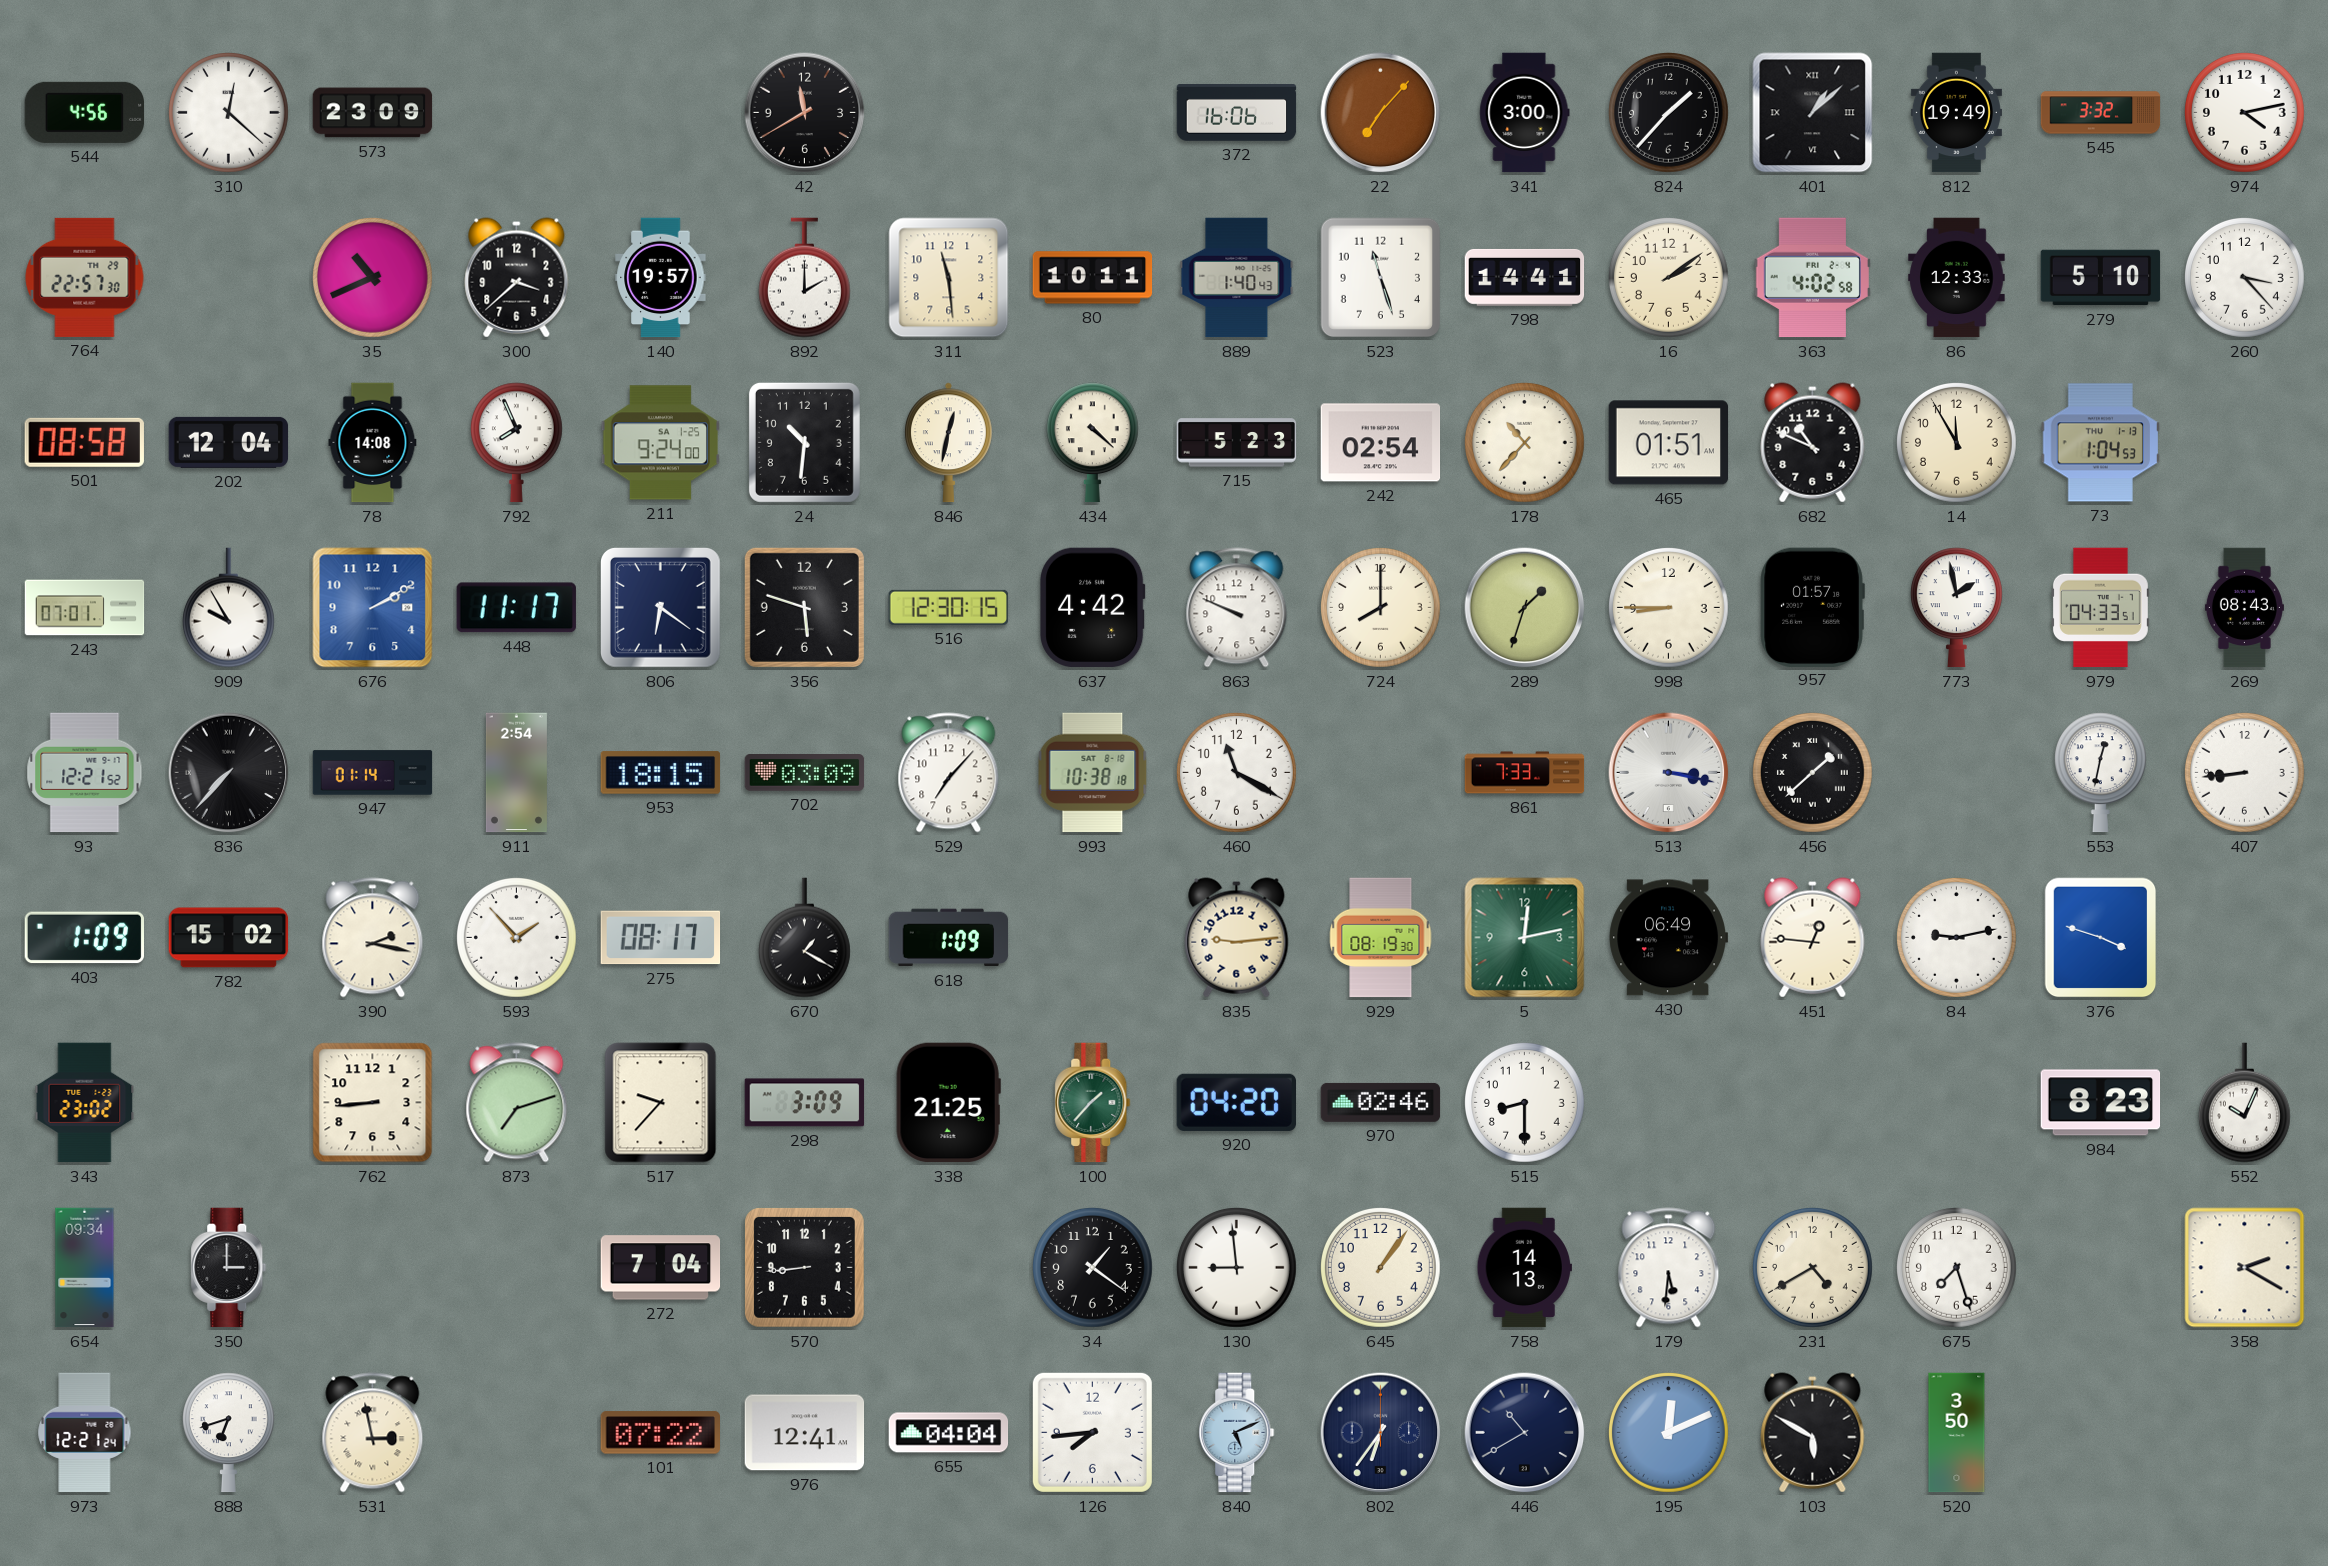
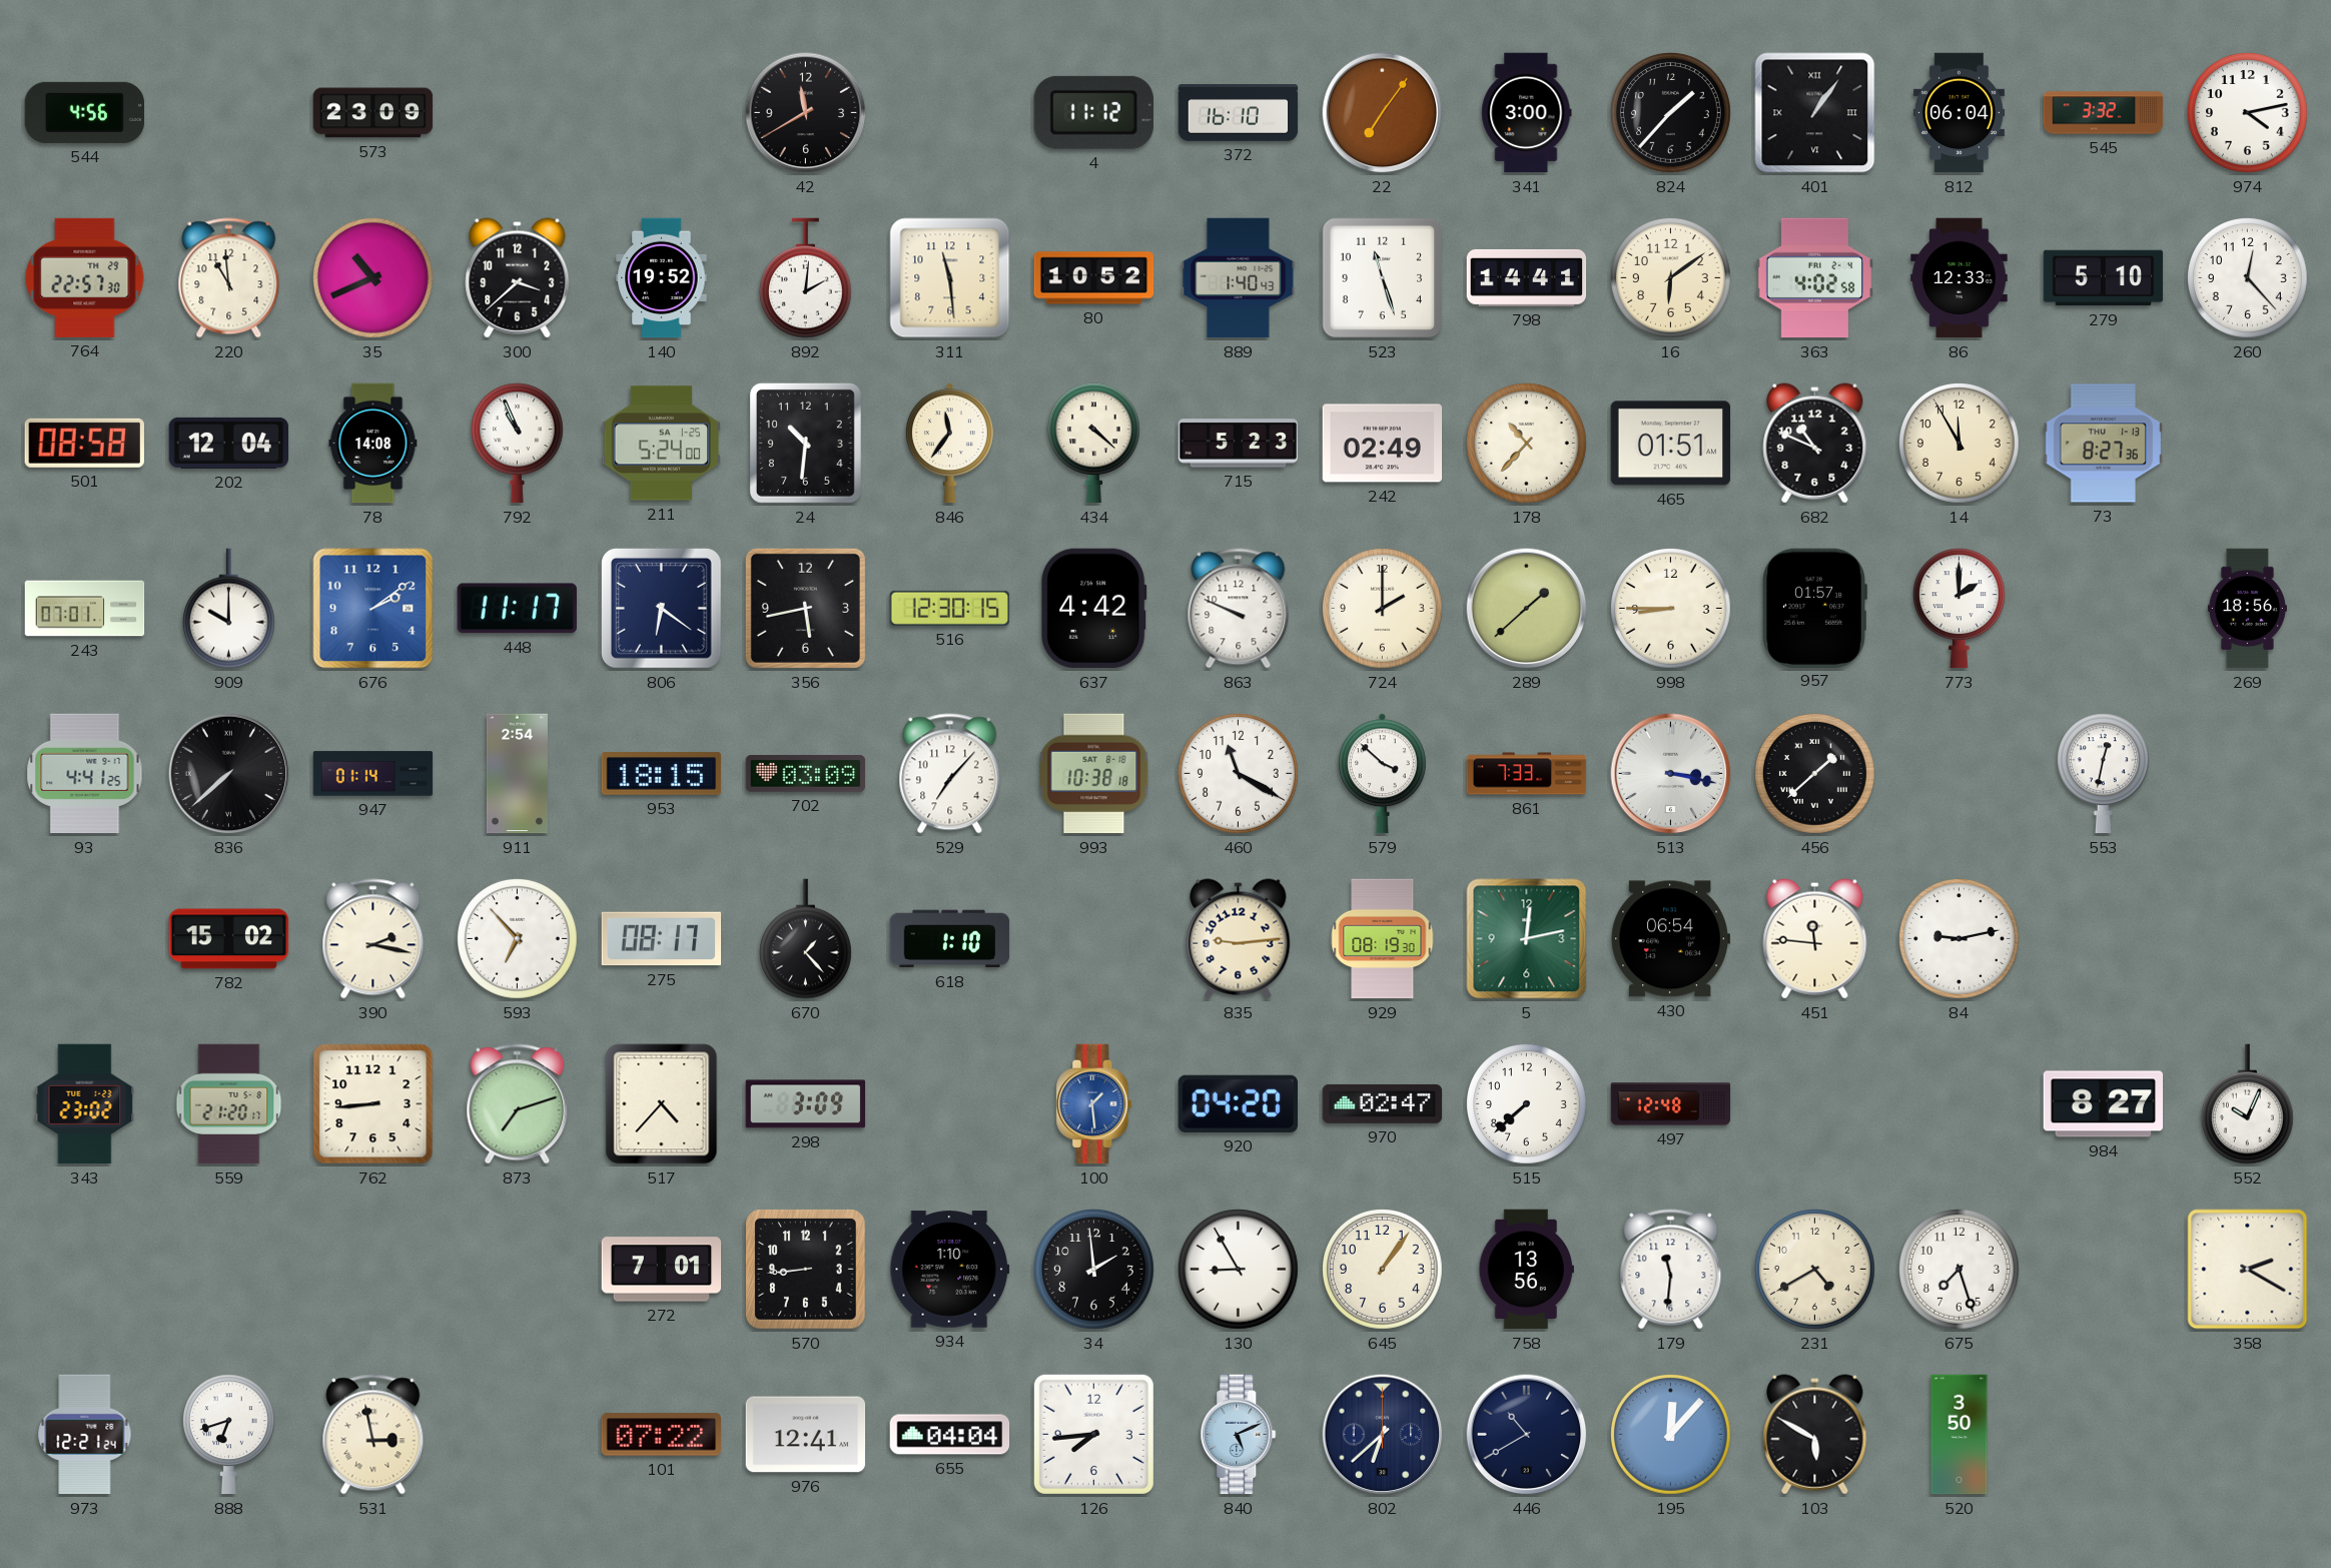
310: 12:22 -> none
4: none -> 11:12
372: 16:06 -> 16:10
22: 7:07 -> 7:06
401: 1:08 -> 1:06
812: 19:49 -> 06:04
220: none -> 10:59
140: 19:57 -> 19:52
892: 2:00 -> 2:01
80: 10:11 -> 10:52
16: 2:09 -> 6:09
260: 3:23 -> 12:23
792: 7:56 -> 10:56
211: 9:24 -> 5:24
846: 12:32 -> 11:36
242: 02:54 -> 02:49
73: 1:04 -> 8:27
909: 9:55 -> 10:00
676: 2:10 -> 2:09
356: 5:48 -> 5:43
724: 8:00 -> 2:00
289: 1:33 -> 1:38
773: 1:58 -> 2:00
979: 04:33 -> none
269: 08:43 -> 18:56
93: 12:21 -> 4:41
836: 7:37 -> 7:38
579: none -> 3:52
407: 8:44 -> none
403: 1:09 -> none
593: 1:53 -> 6:53
670: 1:20 -> 1:23
618: 1:09 -> 1:10
430: 06:49 -> 06:54
451: 12:46 -> 11:46
376: 3:48 -> none
559: none -> 21:20
517: 9:37 -> 4:37
338: 21:25 -> none
100: 1:37 -> 1:29
100 dial: green -> blue
970: 02:46 -> 02:47
515: 8:30 -> 7:38
497: none -> 12:48
984: 8:23 -> 8:27
654: 09:34 -> none
350: 3:00 -> none
272: 7:04 -> 7:01
934: none -> 1:10
34: 1:21 -> 1:59
130: 8:59 -> 8:55
758: 14:13 -> 13:56
179: 5:31 -> 11:31
802: 6:36 -> 6:38
195: 12:11 -> 12:07
